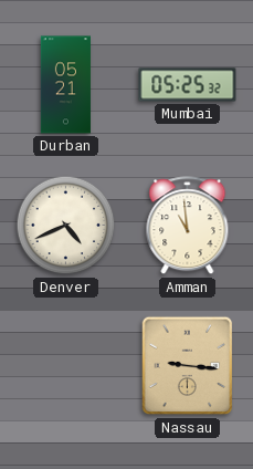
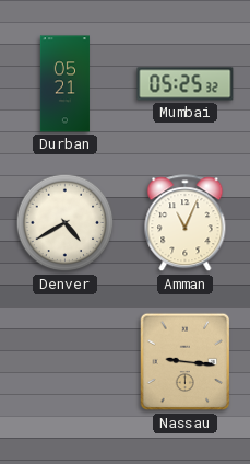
Denver: 4:41 -> 4:40
Amman: 10:59 -> 11:04
